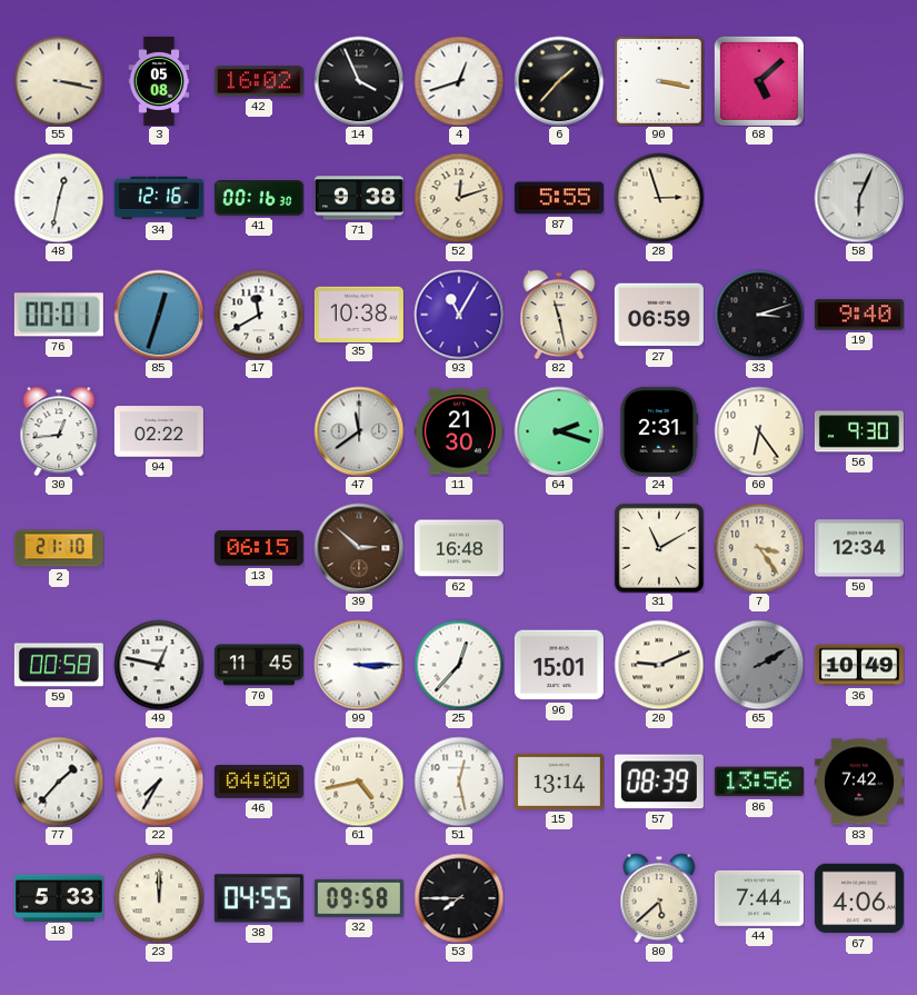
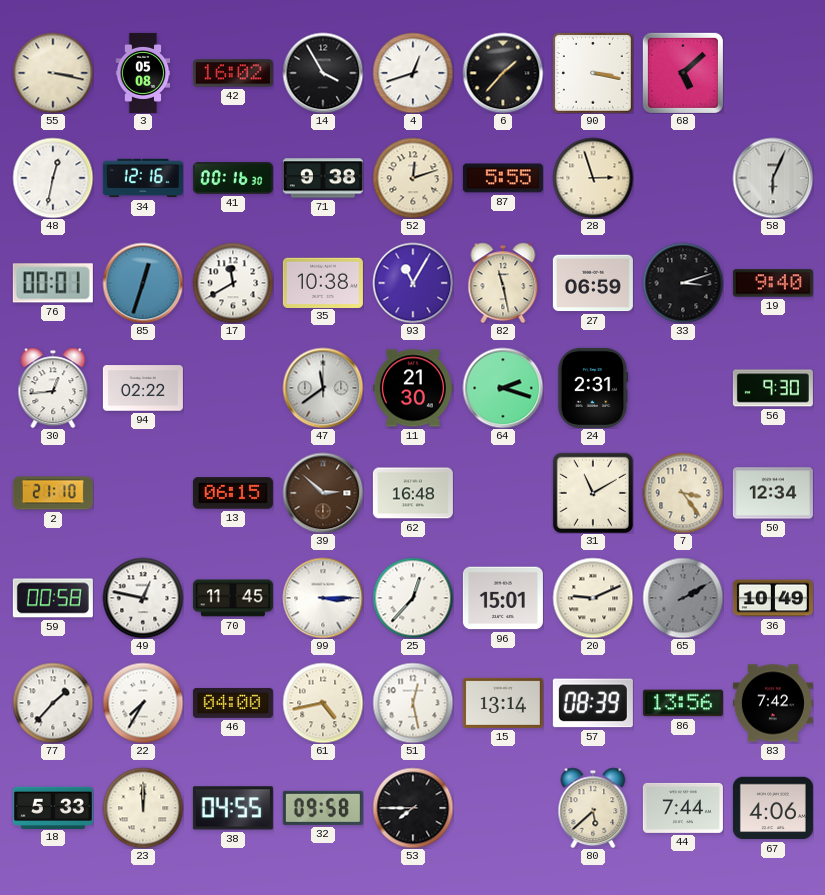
14: 3:56 -> 3:55
60: 6:24 -> none
